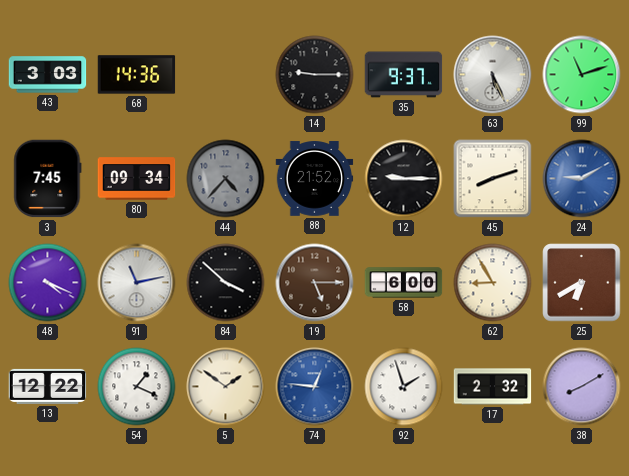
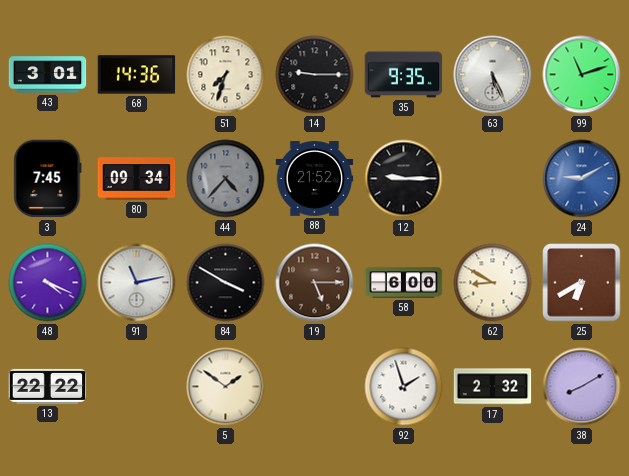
43: 3:03 -> 3:01
51: none -> 7:33
35: 9:37 -> 9:35
45: 8:12 -> none
84: 3:52 -> 3:50
62: 8:55 -> 8:50
13: 12:22 -> 22:22
54: 1:19 -> none
74: 12:46 -> none
